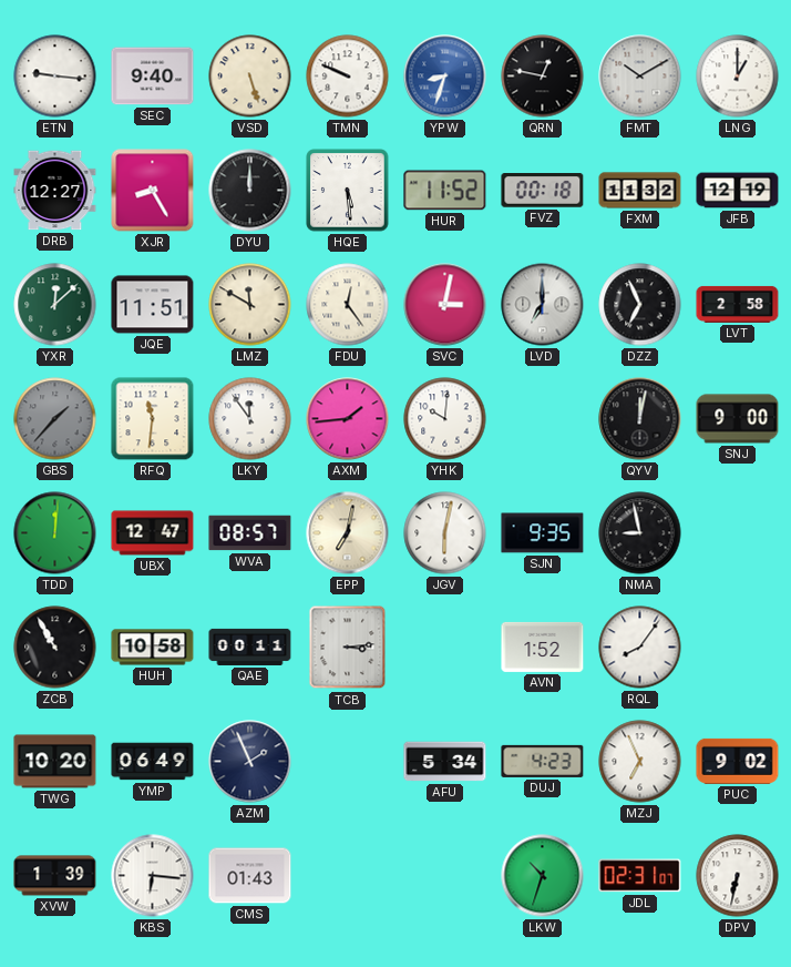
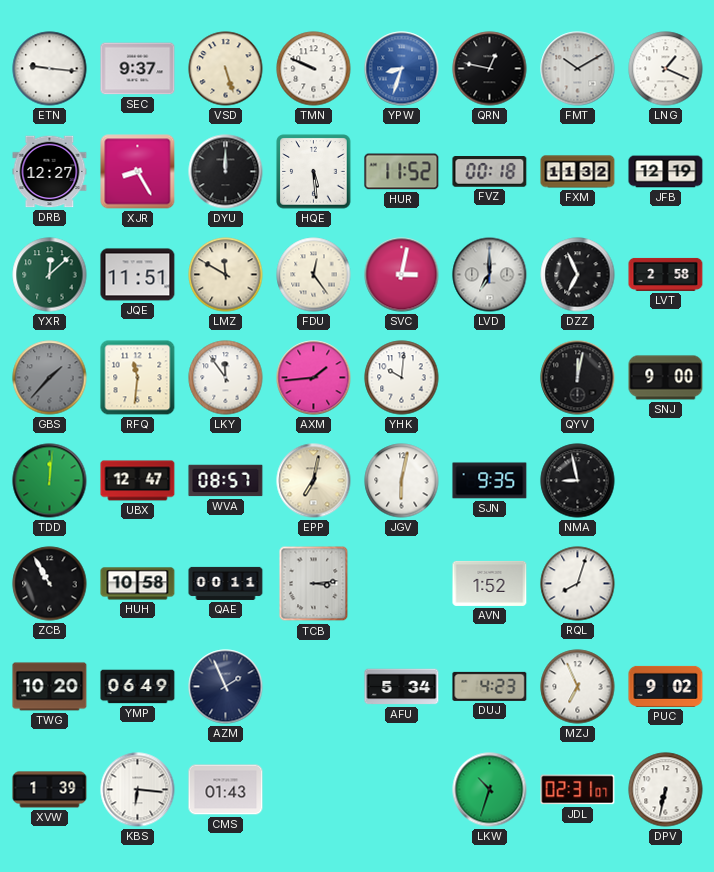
SEC: 9:40 -> 9:37
LNG: 1:00 -> 1:19
RQL: 8:06 -> 8:03
